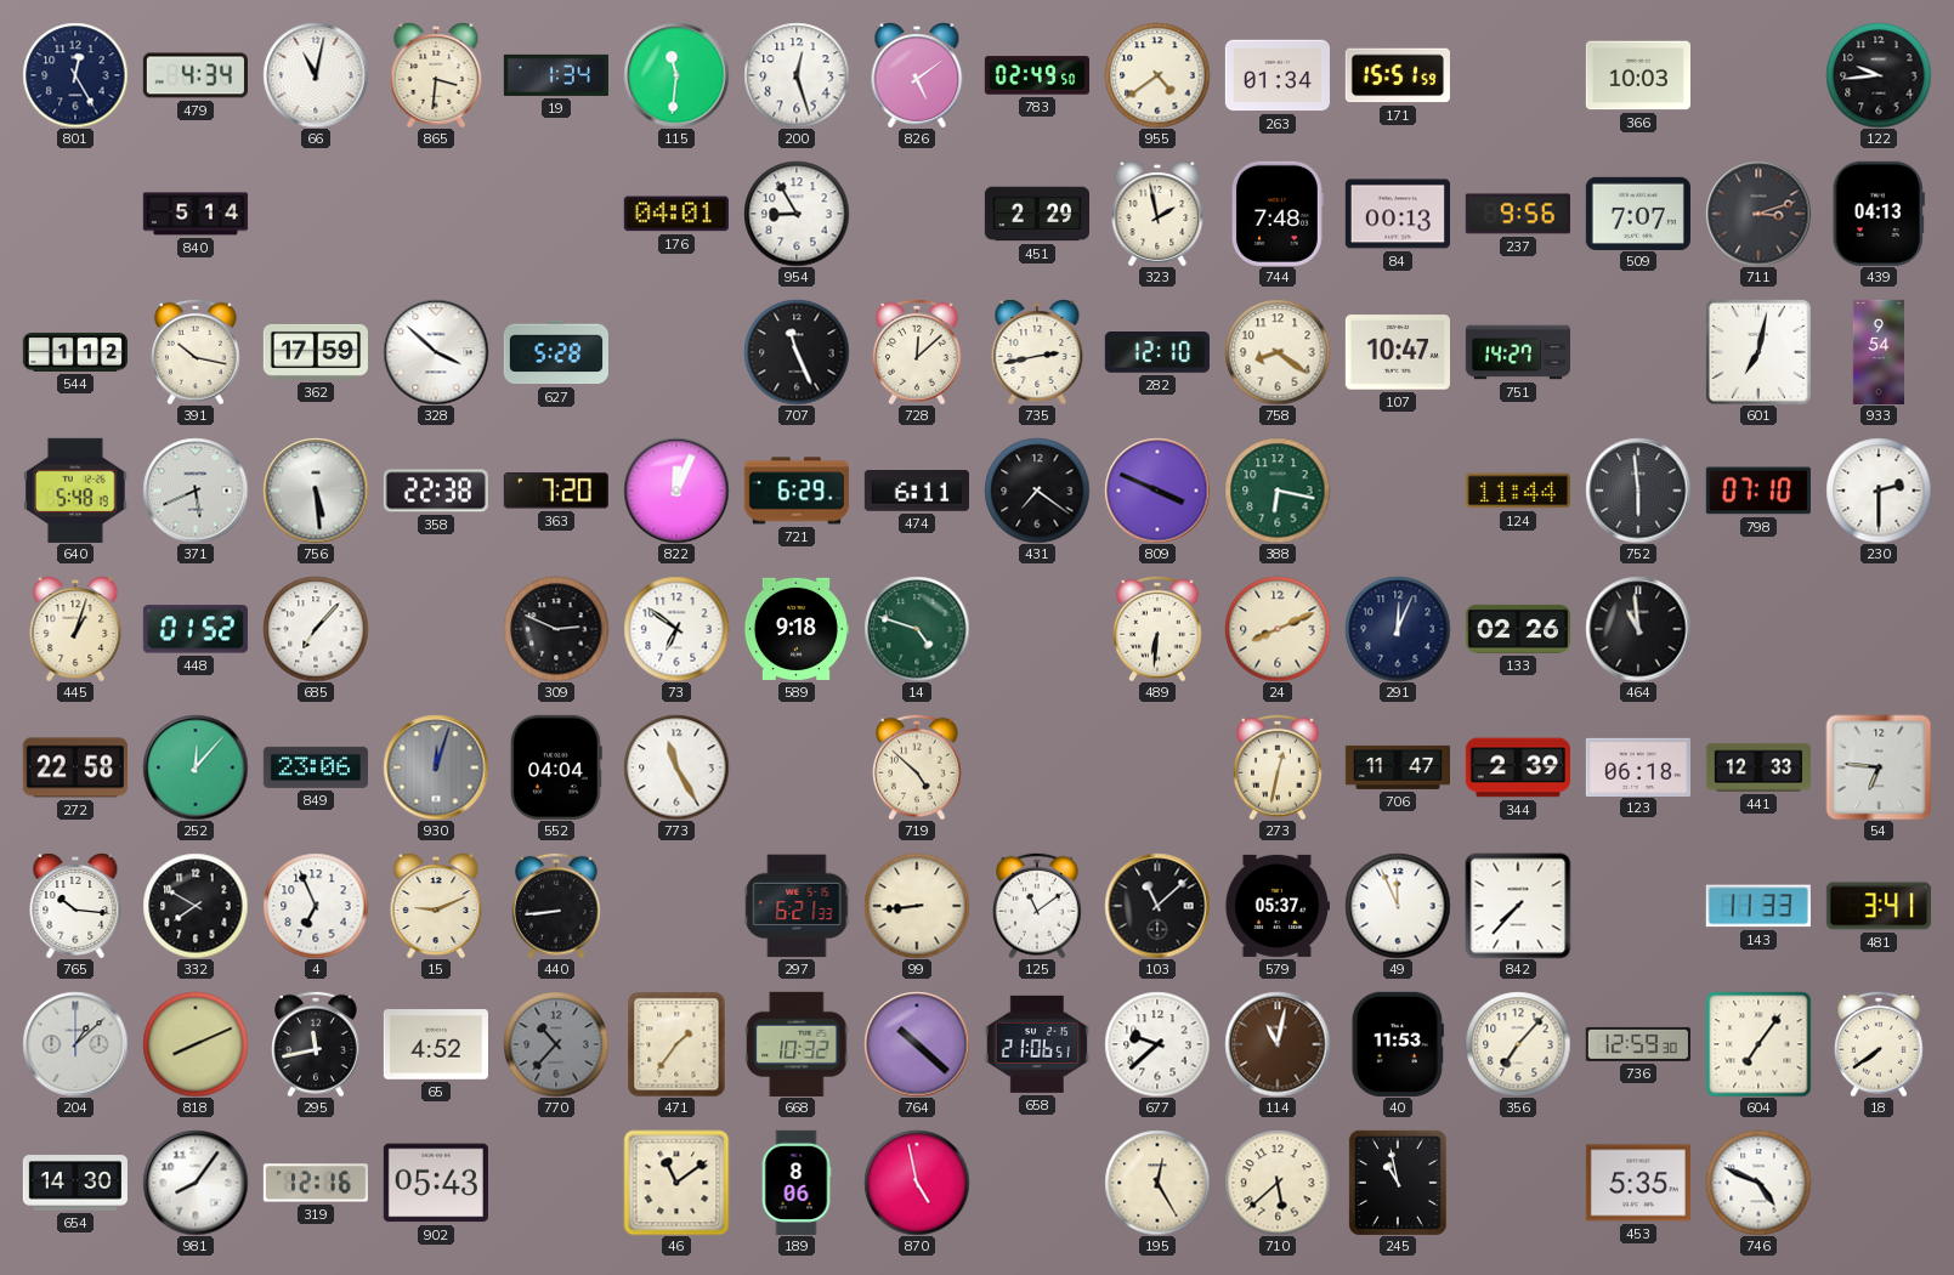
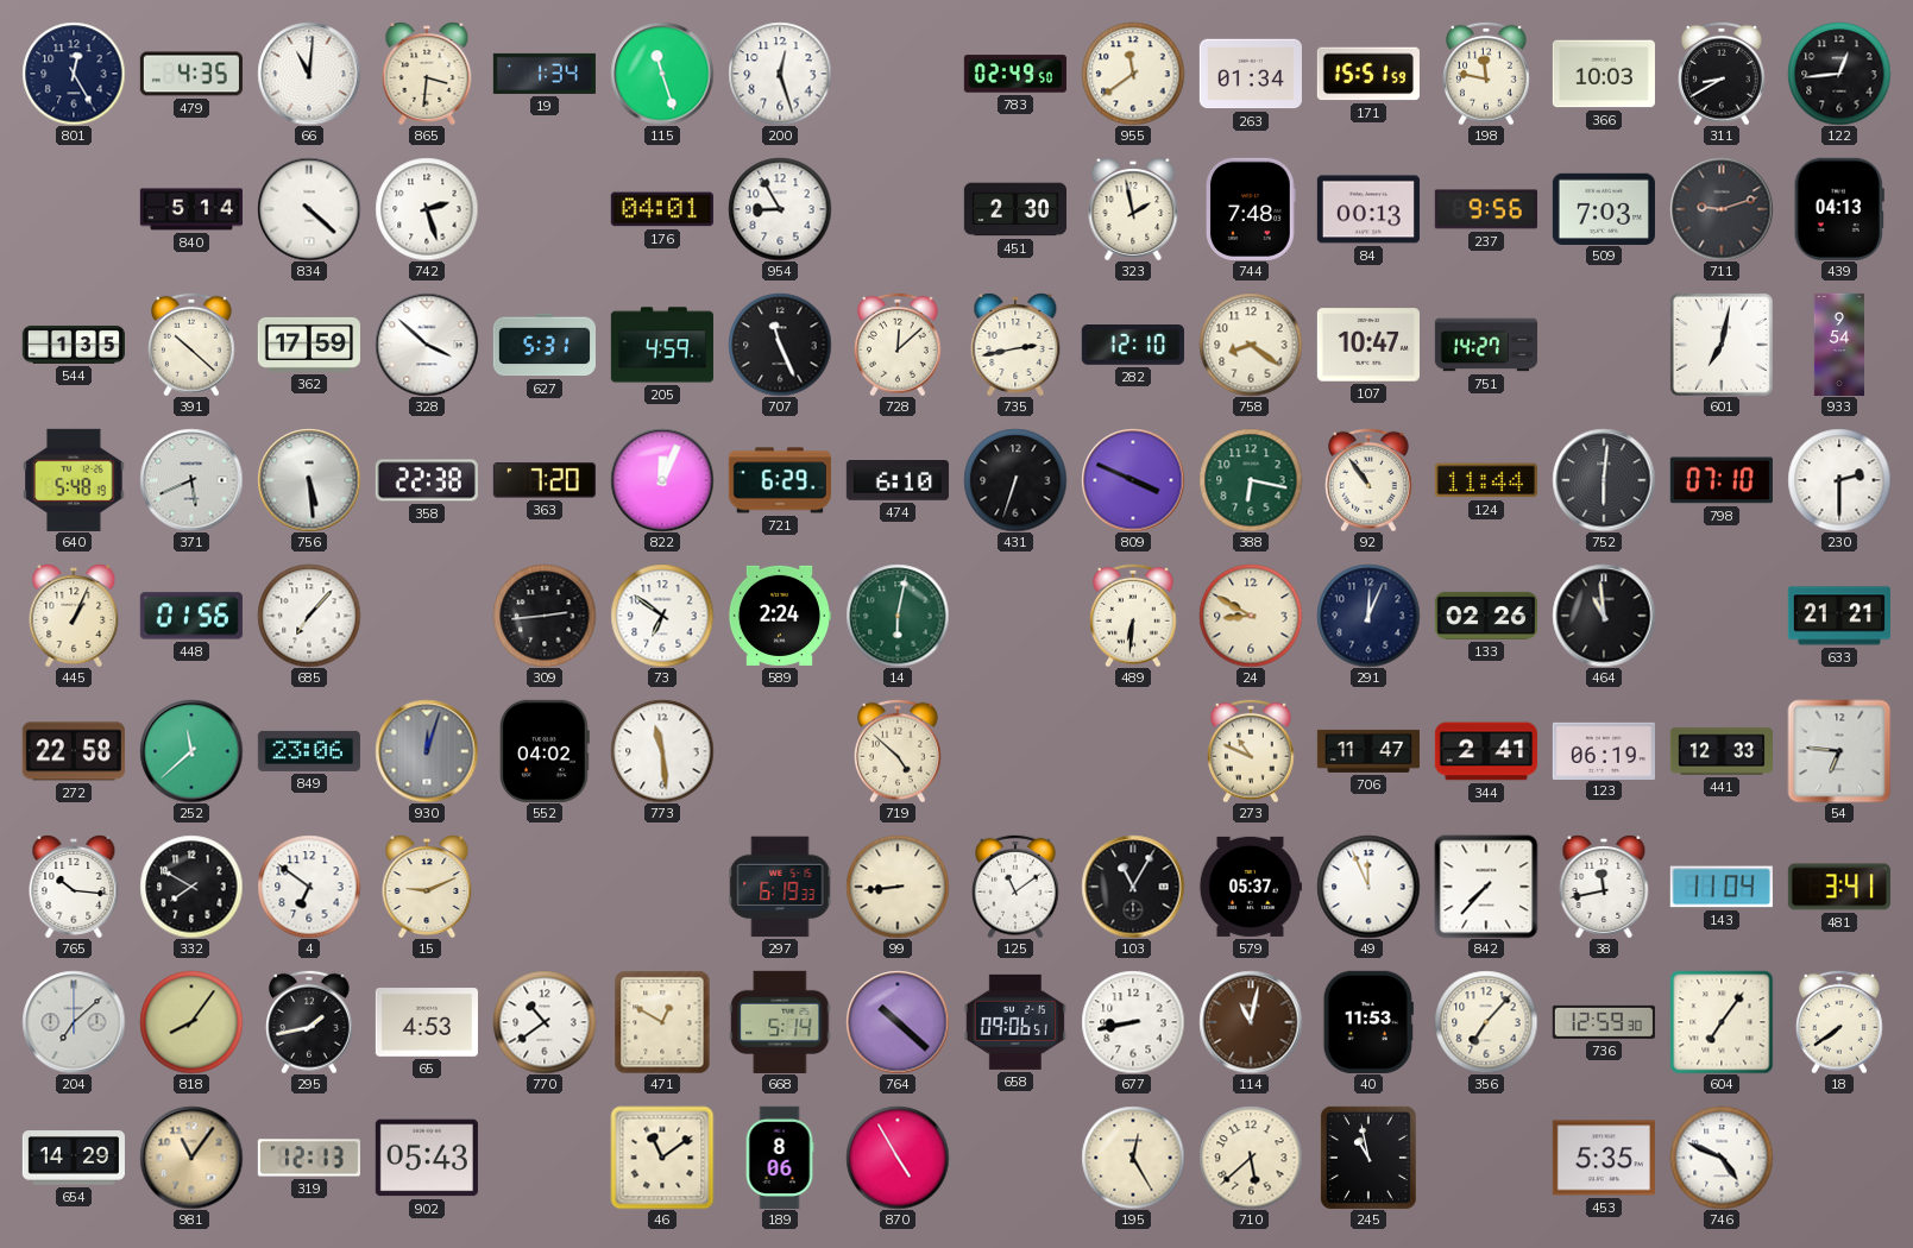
479: 4:34 -> 4:35
66: 11:02 -> 11:01
115: 11:31 -> 11:27
826: 5:09 -> none
955: 4:39 -> 11:39
198: none -> 11:47
311: none -> 8:40
122: 9:44 -> 12:44
834: none -> 4:22
742: none -> 2:27
451: 2:29 -> 2:30
509: 7:07 -> 7:03
711: 3:12 -> 9:12
544: 1:12 -> 1:35
391: 10:17 -> 10:22
627: 5:28 -> 5:31
205: none -> 4:59
474: 6:11 -> 6:10
431: 7:21 -> 6:33
92: none -> 10:54
752: 5:59 -> 6:01
445: 1:03 -> 1:04
448: 01:52 -> 01:56
309: 2:49 -> 2:44
589: 9:18 -> 2:24
14: 4:48 -> 6:02
24: 8:11 -> 8:50
633: none -> 21:21
252: 12:07 -> 11:38
552: 04:04 -> 04:02
773: 11:25 -> 11:29
273: 12:32 -> 10:49
344: 2:39 -> 2:41
123: 06:18 -> 06:19
4: 6:56 -> 6:51
440: 8:44 -> none
297: 6:21 -> 6:19
103: 11:08 -> 11:05
38: none -> 11:43
143: 11:33 -> 11:04
204: 1:08 -> 7:08
818: 8:11 -> 8:06
295: 11:43 -> 1:43
65: 4:52 -> 4:53
770: 10:37 -> 10:39
770 dial: grey -> white
471: 1:36 -> 12:50
668: 10:32 -> 5:14
658: 21:06 -> 09:06
677: 9:38 -> 8:43
654: 14:30 -> 14:29
981: 8:06 -> 11:06
981 dial: white -> champagne
319: 12:16 -> 12:13
870: 4:58 -> 4:55
